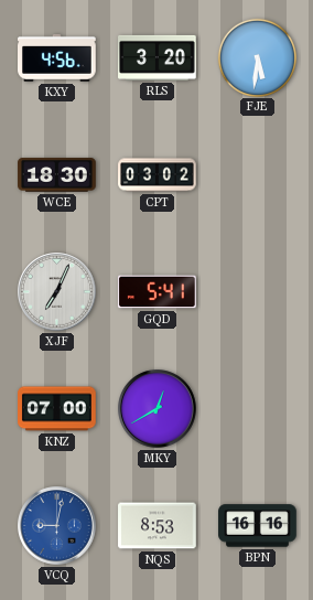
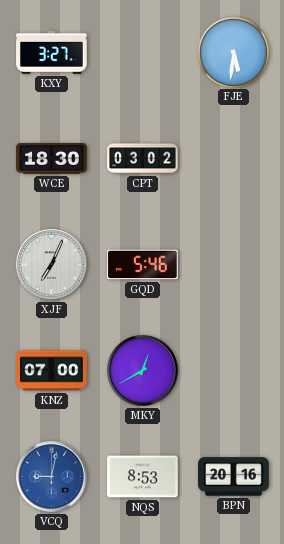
KXY: 4:56 -> 3:27
RLS: 3:20 -> none
GQD: 5:41 -> 5:46
BPN: 16:16 -> 20:16
